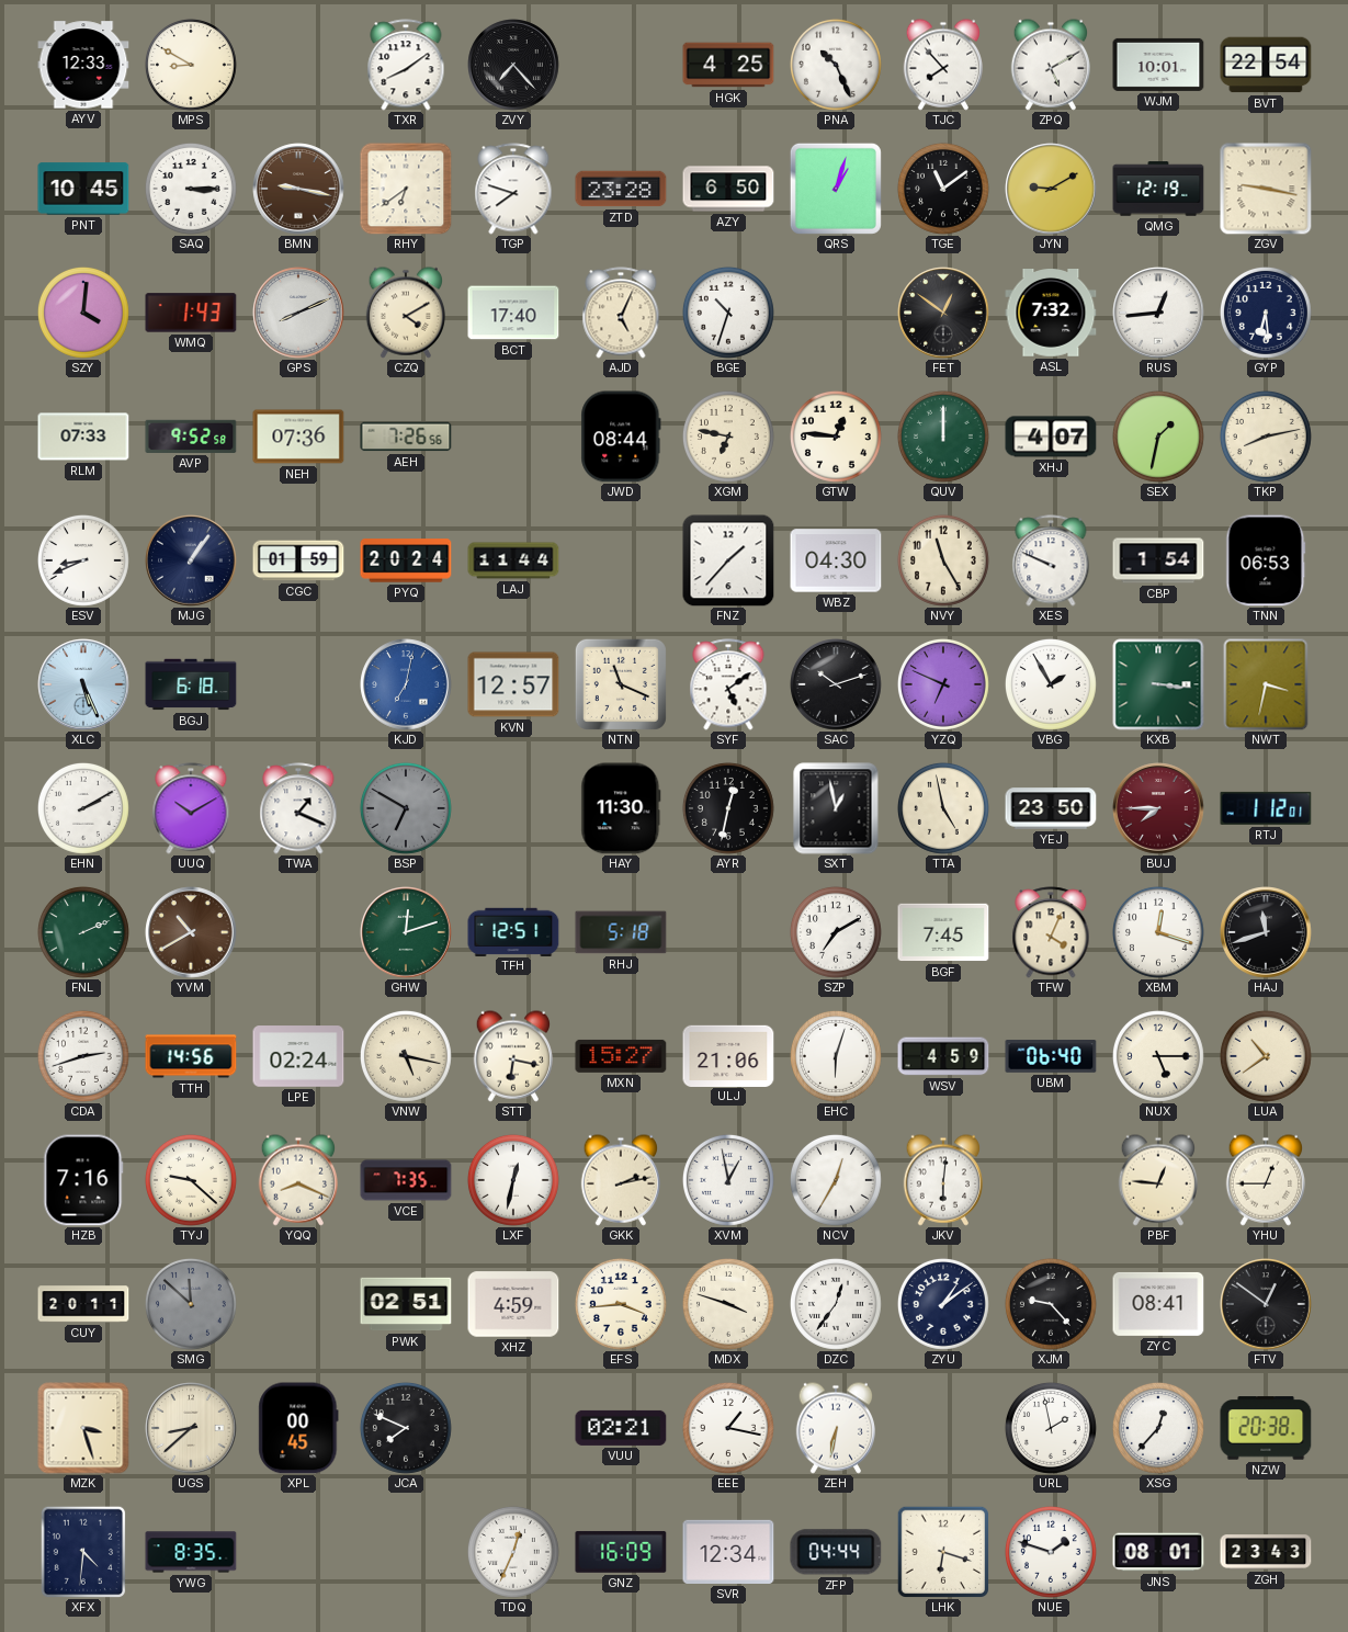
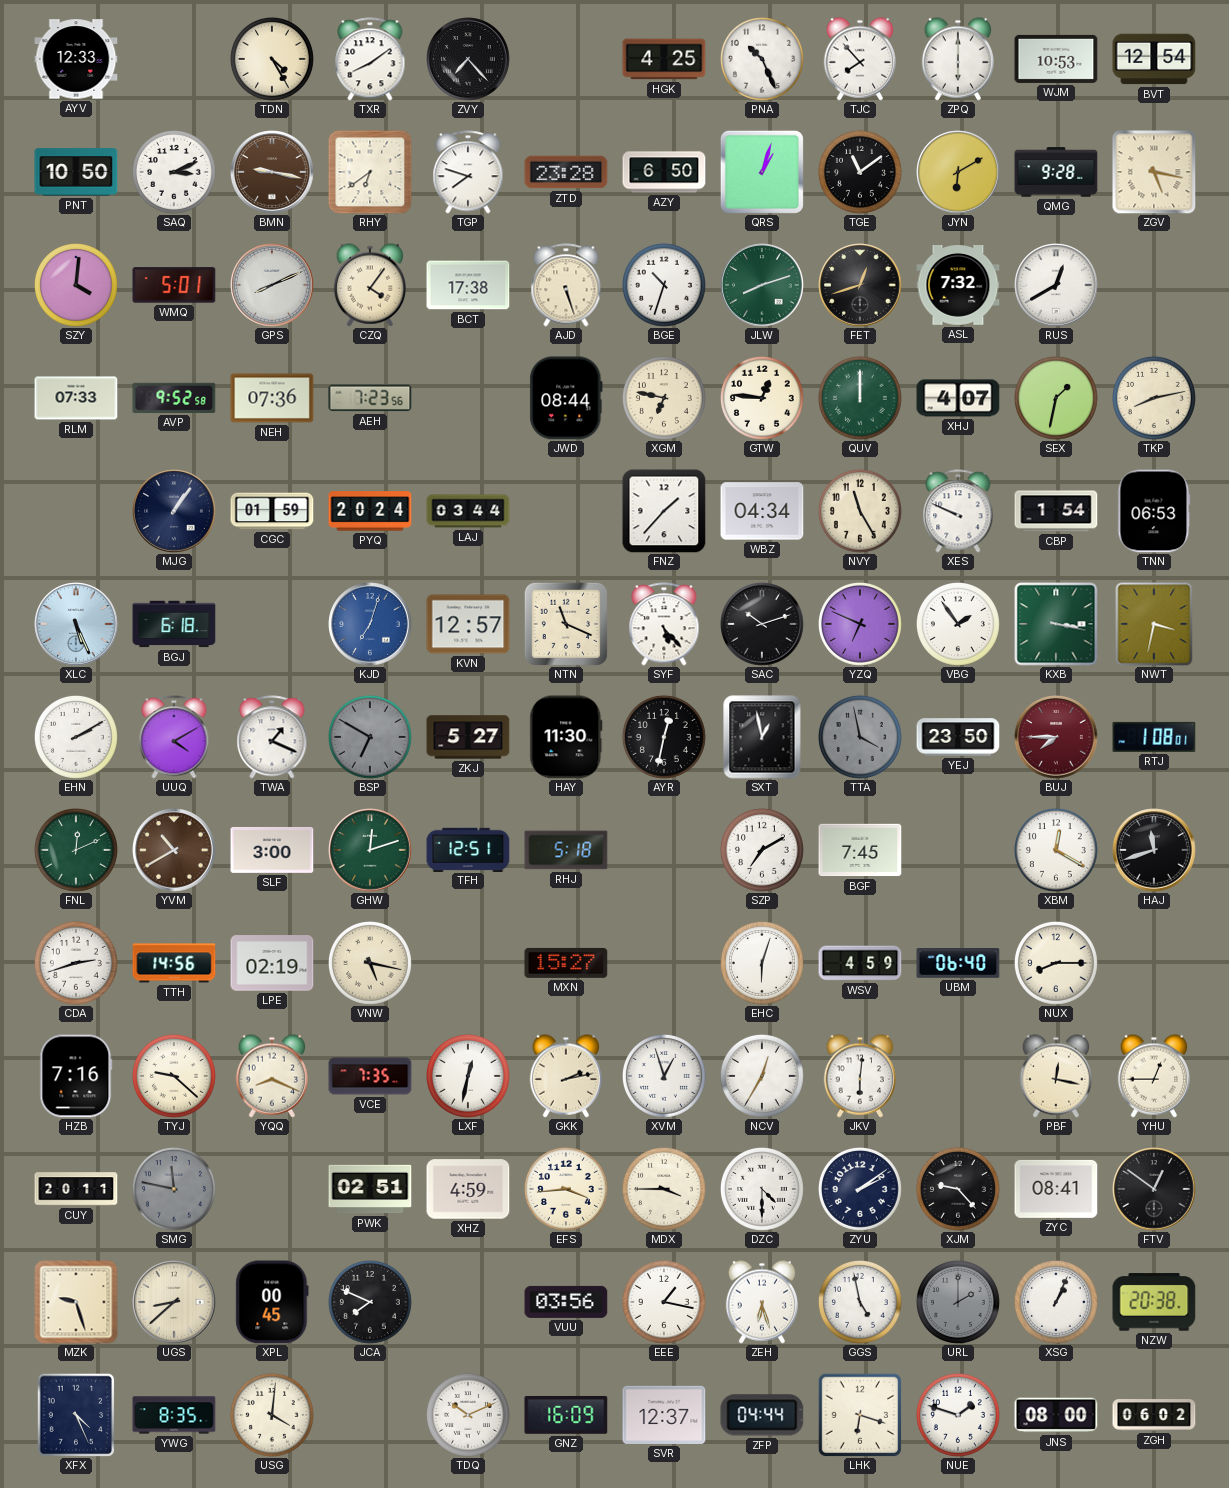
MPS: 8:50 -> none
TDN: none -> 4:25
ZPQ: 5:10 -> 6:00
WJM: 10:01 -> 10:53
BVT: 22:54 -> 12:54
PNT: 10:45 -> 10:50
SAQ: 3:15 -> 3:11
JYN: 9:10 -> 6:10
QMG: 12:19 -> 9:28
ZGV: 9:17 -> 5:17
WMQ: 1:43 -> 5:01
CZQ: 4:10 -> 4:06
BCT: 17:40 -> 17:38
AJD: 5:04 -> 5:27
JLW: none -> 8:12
FET: 12:51 -> 12:42
RUS: 12:44 -> 12:40
GYP: 6:29 -> none
AEH: 7:26 -> 7:23
ESV: 8:41 -> none
LAJ: 11:44 -> 03:44
WBZ: 04:30 -> 04:34
KJD: 7:02 -> 7:03
SYF: 5:09 -> 5:23
VBG: 1:55 -> 1:54
KXB: 3:16 -> 3:17
UUQ: 10:10 -> 4:10
ZKJ: none -> 5:27
TTA: 4:58 -> 3:58
TTA dial: cream -> grey
RTJ: 1:12 -> 1:08
FNL: 2:11 -> 12:11
SLF: none -> 3:00
TFW: 4:04 -> none
XBM: 12:18 -> 12:20
LPE: 02:24 -> 02:19
STT: 6:17 -> none
ULJ: 21:06 -> none
NUX: 5:15 -> 8:15
LUA: 10:39 -> none
XVM: 12:58 -> 12:57
PBF: 12:46 -> 12:17
SMG: 11:52 -> 11:47
MDX: 3:48 -> 3:45
DZC: 12:36 -> 4:30
ZYU: 1:09 -> 2:09
MZK: 3:27 -> 9:27
VUU: 02:21 -> 03:56
ZEH: 6:32 -> 6:27
GGS: none -> 4:58
URL: 1:58 -> 2:00
URL dial: white -> grey
XSG: 12:37 -> 1:04
XFX: 4:31 -> 4:26
USG: none -> 4:01
TDQ: 12:34 -> 10:11
SVR: 12:34 -> 12:37
JNS: 08:01 -> 08:00
ZGH: 23:43 -> 06:02
